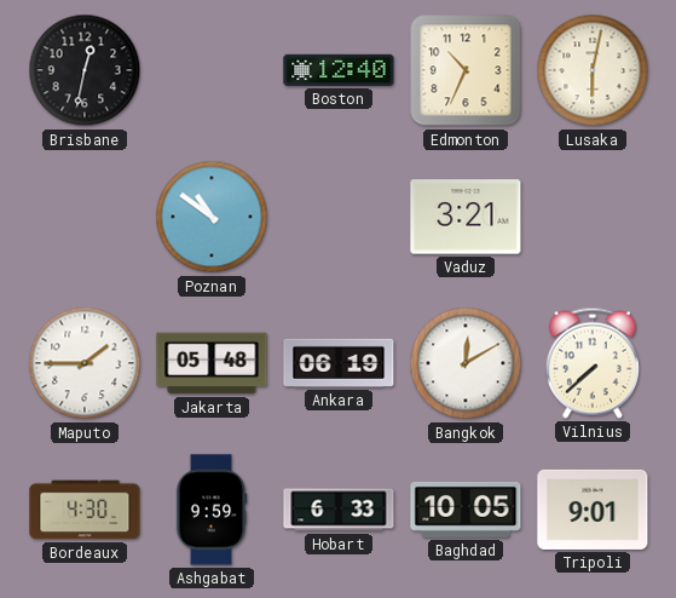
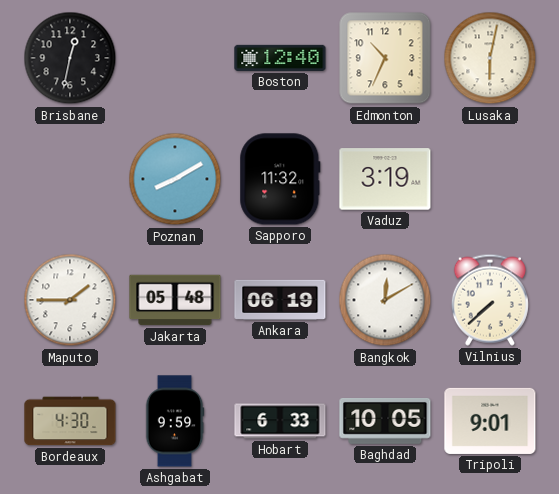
Poznan: 10:51 -> 8:10
Sapporo: none -> 11:32
Vaduz: 3:21 -> 3:19
